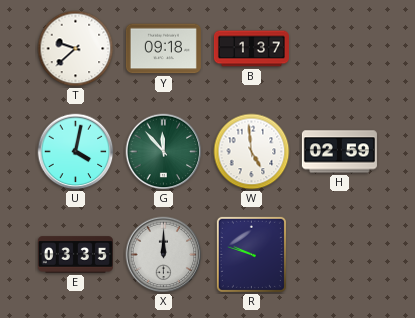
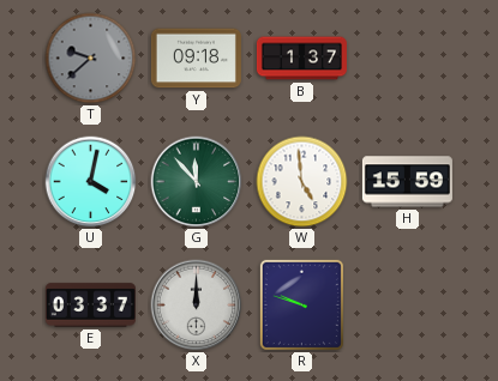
T dial: white -> grey
H: 02:59 -> 15:59
E: 03:35 -> 03:37
